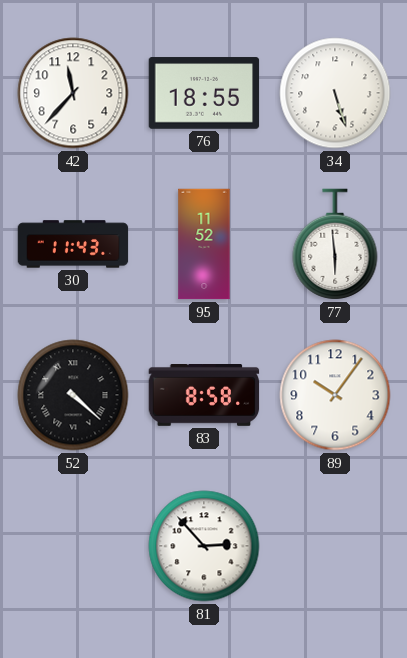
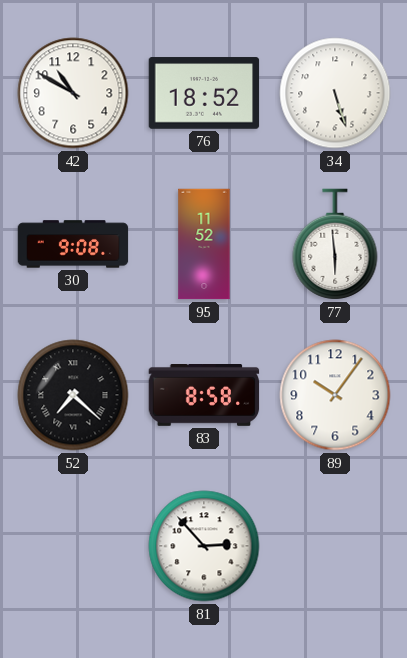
42: 11:37 -> 10:50
76: 18:55 -> 18:52
30: 11:43 -> 9:08
52: 4:22 -> 7:22
